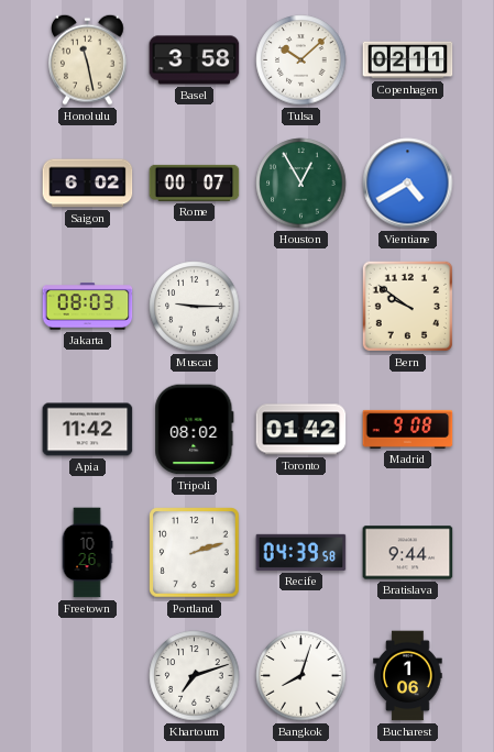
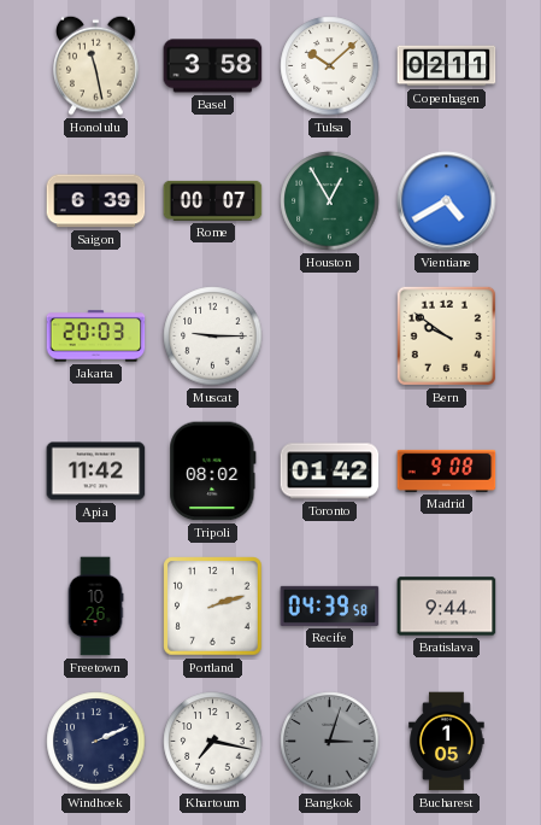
Saigon: 6:02 -> 6:39
Jakarta: 08:03 -> 20:03
Windhoek: none -> 2:11
Khartoum: 7:12 -> 7:17
Bangkok: 8:03 -> 3:03
Bangkok dial: white -> grey
Bucharest: 1:06 -> 1:05
